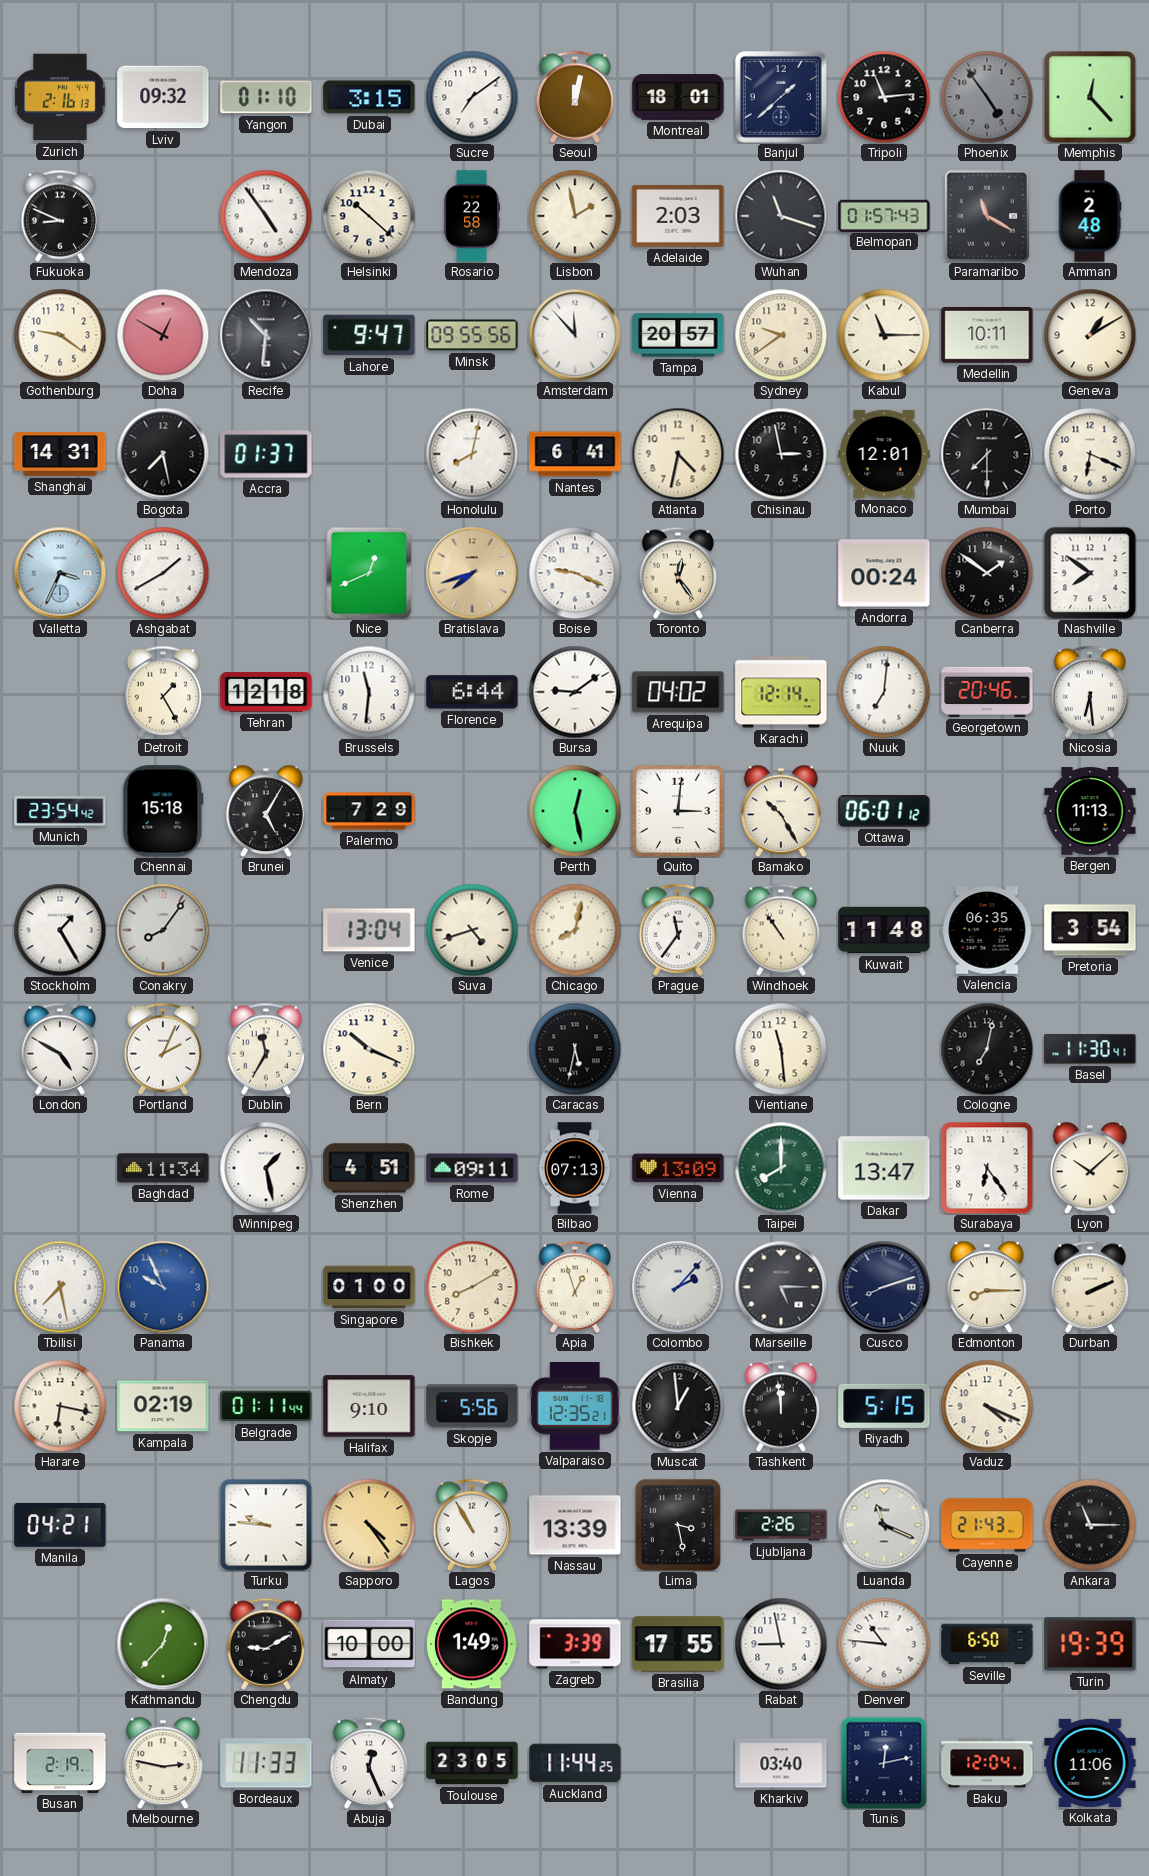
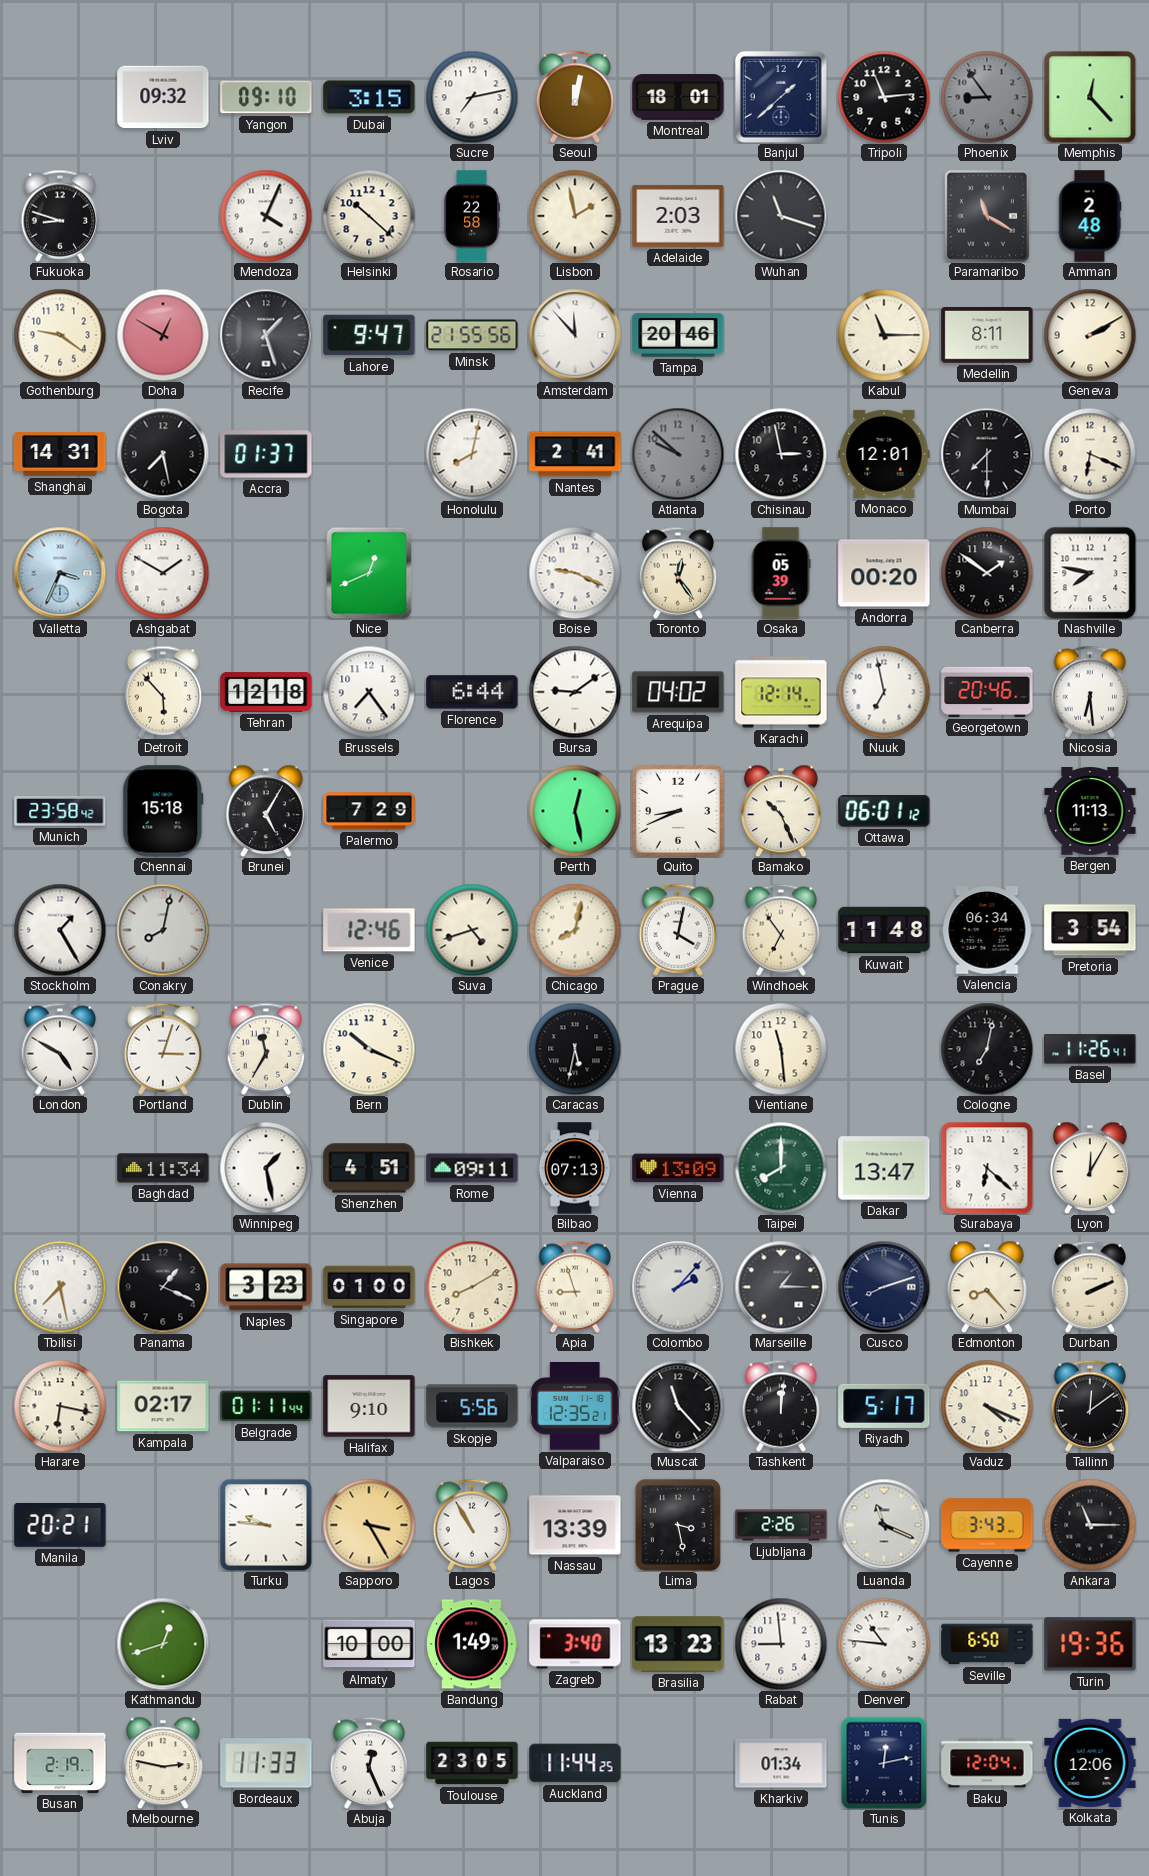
Zurich: 2:16 -> none
Yangon: 01:10 -> 09:10
Sucre: 7:09 -> 7:13
Phoenix: 4:54 -> 8:54
Fukuoka: 8:49 -> 8:48
Mendoza: 4:54 -> 4:04
Belmopan: 01:57 -> none
Recife: 10:31 -> 1:27
Minsk: 09:55 -> 21:55
Tampa: 20:57 -> 20:46
Sydney: 9:39 -> none
Medellin: 10:11 -> 8:11
Geneva: 1:10 -> 2:10
Nantes: 6:41 -> 2:41
Atlanta: 4:32 -> 9:52
Atlanta dial: cream -> grey
Ashgabat: 1:40 -> 1:50
Bratislava: 7:42 -> none
Osaka: none -> 05:39
Andorra: 00:24 -> 00:20
Nashville: 7:51 -> 7:47
Detroit: 1:25 -> 5:53
Brussels: 11:31 -> 7:24
Nuuk: 7:01 -> 6:58
Munich: 23:54 -> 23:58
Quito: 3:01 -> 8:41
Bamako: 10:25 -> 10:26
Conakry: 8:06 -> 8:02
Venice: 13:04 -> 12:46
Prague: 11:36 -> 4:02
Windhoek: 10:54 -> 6:54
Valencia: 06:35 -> 06:34
Portland: 2:04 -> 3:03
Basel: 11:30 -> 11:26
Surabaya: 6:24 -> 6:22
Lyon: 10:08 -> 12:05
Panama: 9:56 -> 1:19
Panama dial: blue -> black
Naples: none -> 3:23
Apia: 12:57 -> 8:57
Marseille: 5:15 -> 1:15
Edmonton: 8:15 -> 8:23
Kampala: 02:19 -> 02:17
Muscat: 12:59 -> 11:23
Tashkent: 11:59 -> 12:01
Riyadh: 5:15 -> 5:17
Tallinn: none -> 12:09
Manila: 04:21 -> 20:21
Sapporo: 4:24 -> 3:25
Cayenne: 21:43 -> 3:43
Kathmandu: 12:37 -> 12:42
Chengdu: 9:10 -> none
Zagreb: 3:39 -> 3:40
Brasilia: 17:55 -> 13:23
Rabat: 8:58 -> 8:59
Turin: 19:39 -> 19:36
Kharkiv: 03:40 -> 01:34
Kolkata: 11:06 -> 12:06
